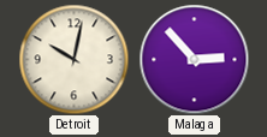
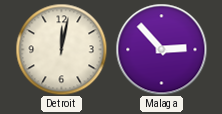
Detroit: 10:02 -> 12:02
